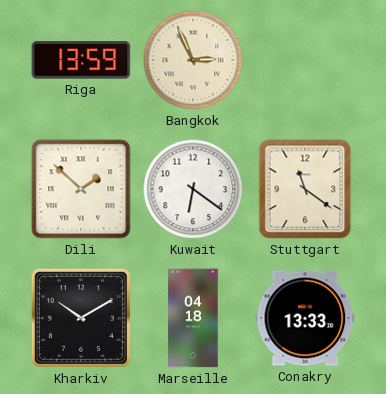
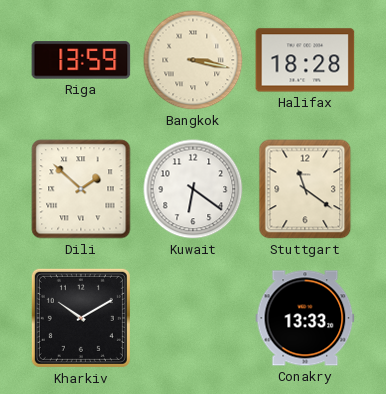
Bangkok: 2:56 -> 3:17
Halifax: none -> 18:28
Marseille: 04:18 -> none
